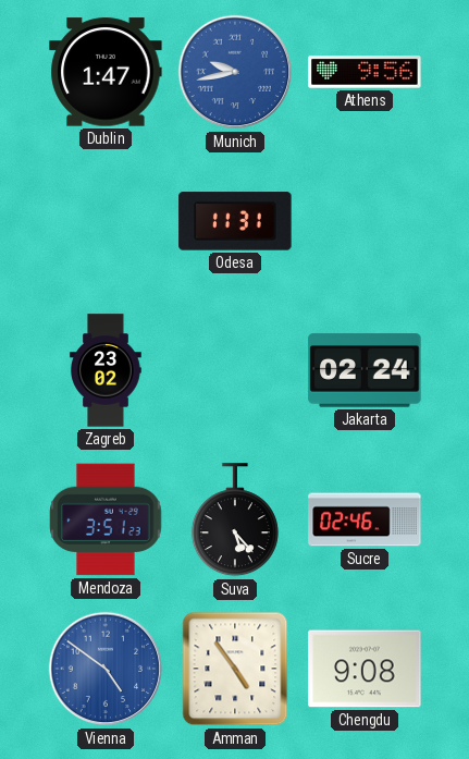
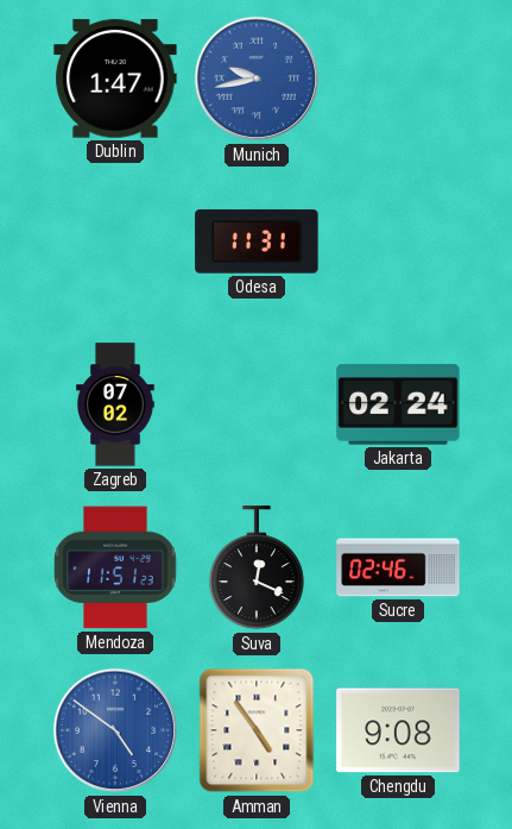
Athens: 9:56 -> none
Zagreb: 23:02 -> 07:02
Mendoza: 3:51 -> 11:51
Suva: 5:23 -> 12:19
